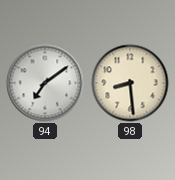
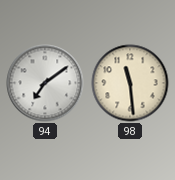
98: 8:29 -> 11:29
